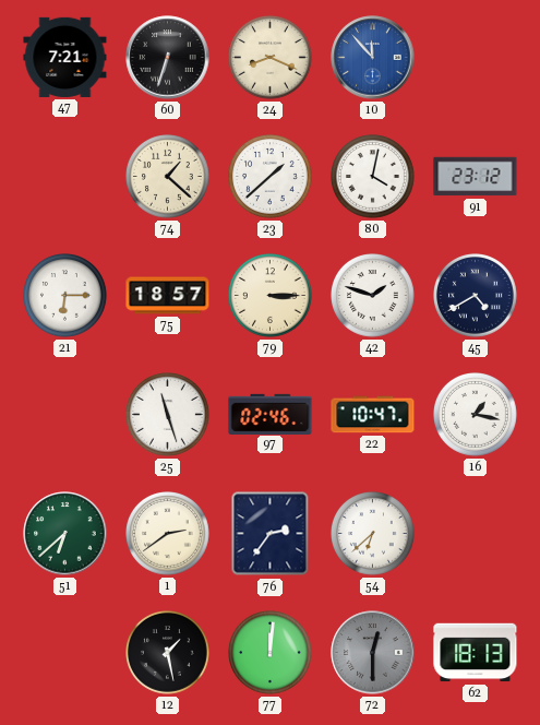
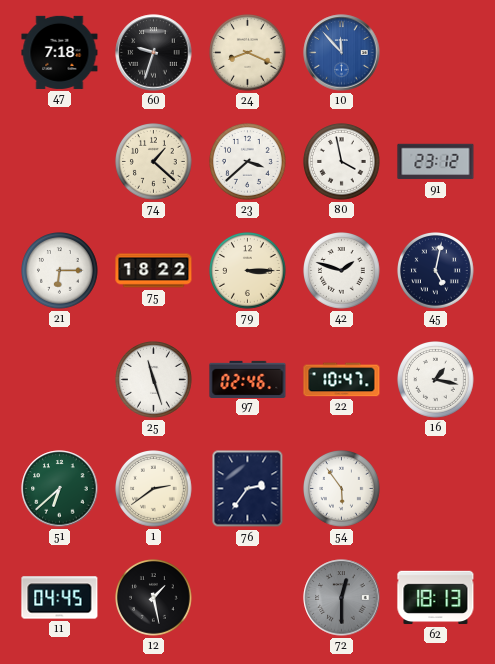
47: 7:21 -> 7:18
60: 6:33 -> 9:33
23: 1:38 -> 3:38
80: 4:02 -> 3:58
75: 18:57 -> 18:22
45: 4:40 -> 5:02
54: 6:38 -> 5:54
11: none -> 04:45
77: 12:01 -> none
